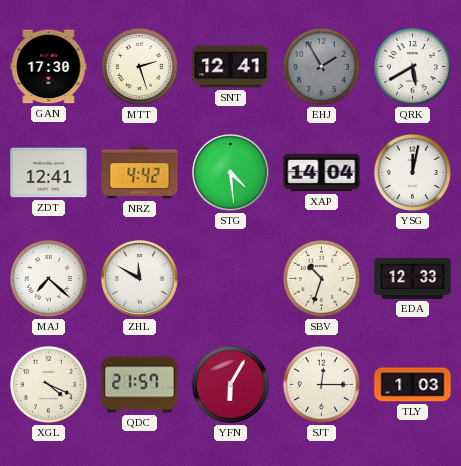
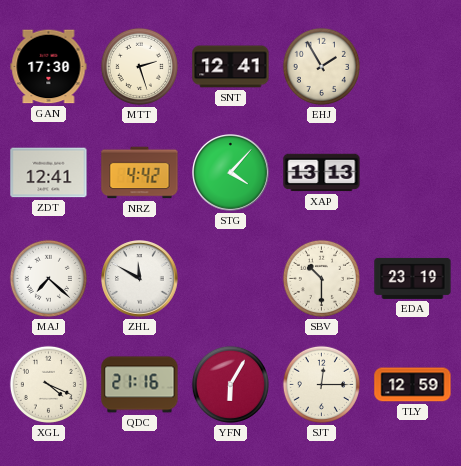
EHJ dial: grey -> cream
QRK: 5:40 -> none
STG: 4:29 -> 4:07
XAP: 14:04 -> 13:13
YSG: 12:02 -> none
SBV: 10:33 -> 10:30
EDA: 12:33 -> 23:19
QDC: 21:57 -> 21:16
TLY: 1:03 -> 12:59
